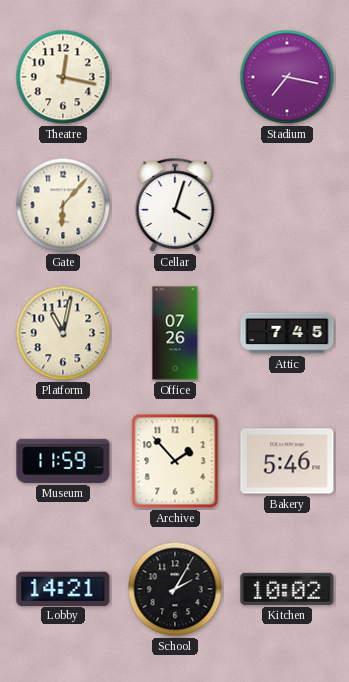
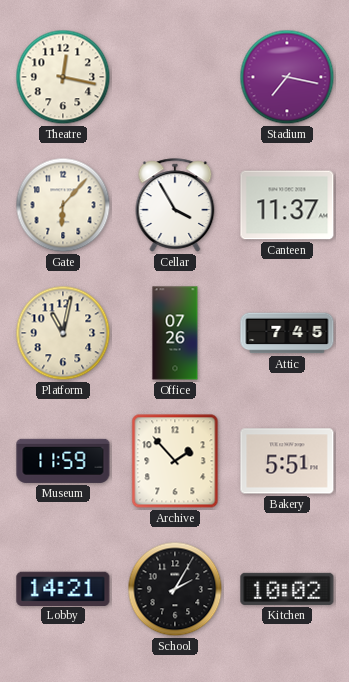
Cellar: 4:03 -> 3:55
Canteen: none -> 11:37
Bakery: 5:46 -> 5:51
